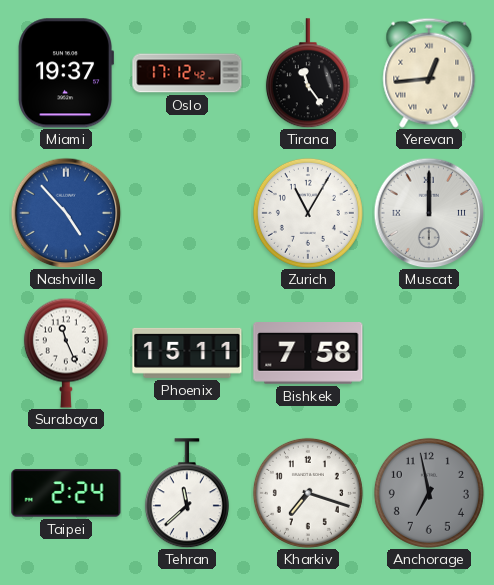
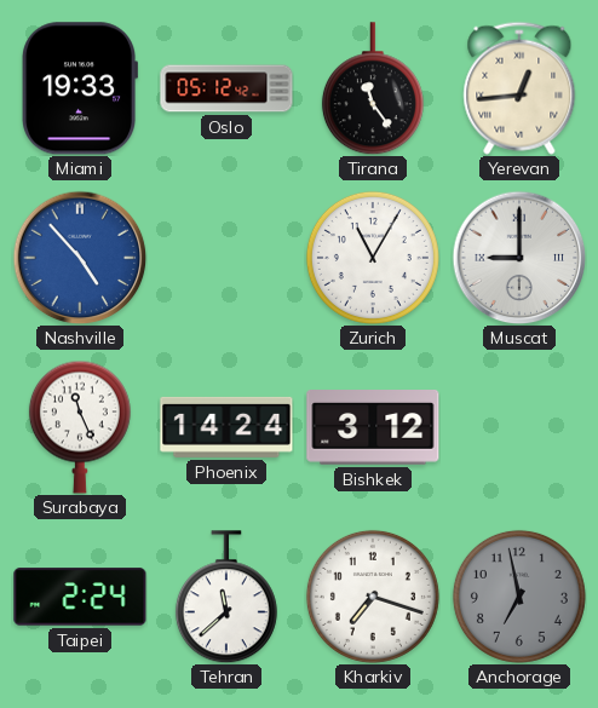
Miami: 19:37 -> 19:33
Oslo: 17:12 -> 05:12
Muscat: 12:00 -> 9:00
Phoenix: 15:11 -> 14:24
Bishkek: 7:58 -> 3:12
